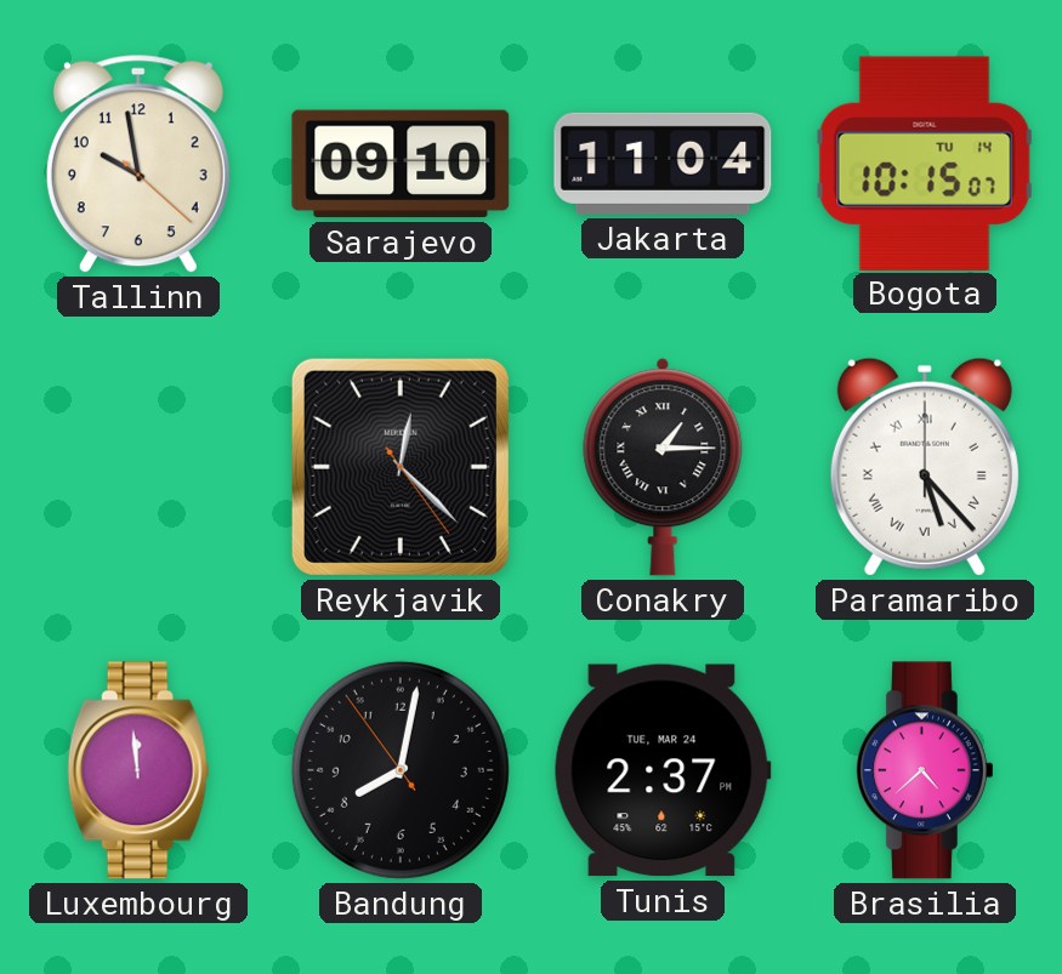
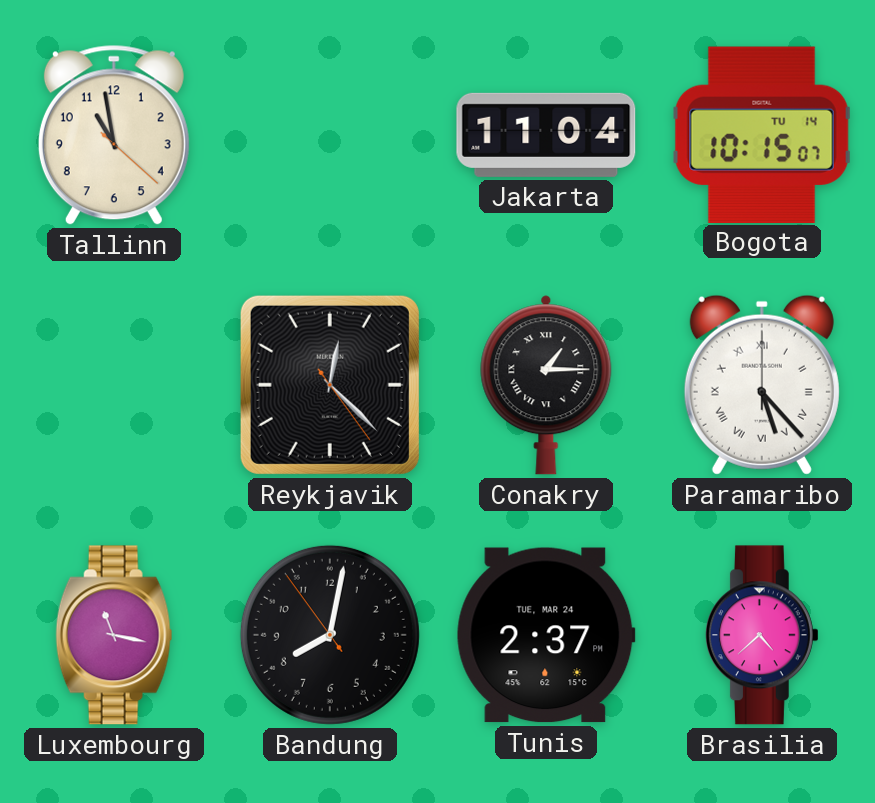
Tallinn: 9:58 -> 10:58
Sarajevo: 09:10 -> none
Luxembourg: 11:59 -> 11:17
